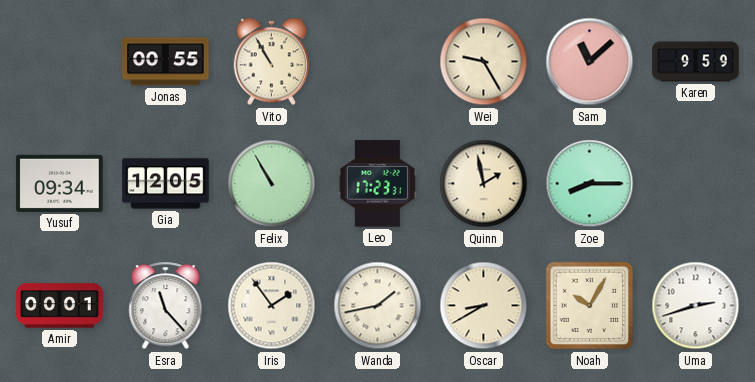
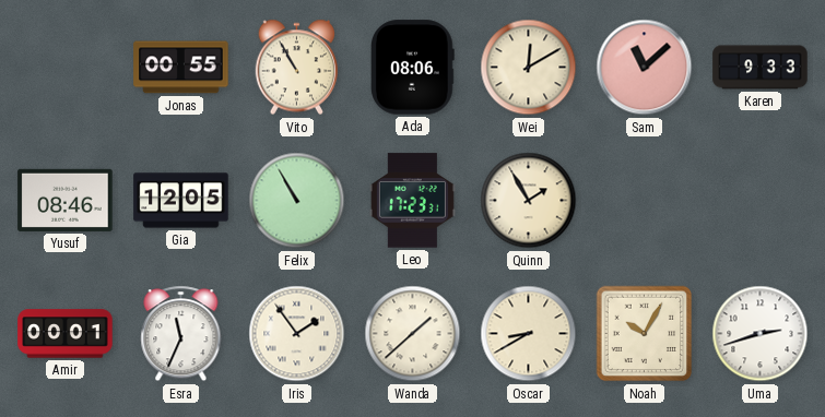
Ada: none -> 08:06
Wei: 9:25 -> 12:10
Karen: 9:59 -> 9:33
Yusuf: 09:34 -> 08:46
Quinn: 1:58 -> 1:55
Zoe: 8:15 -> none
Esra: 11:23 -> 11:34
Wanda: 1:43 -> 1:38
